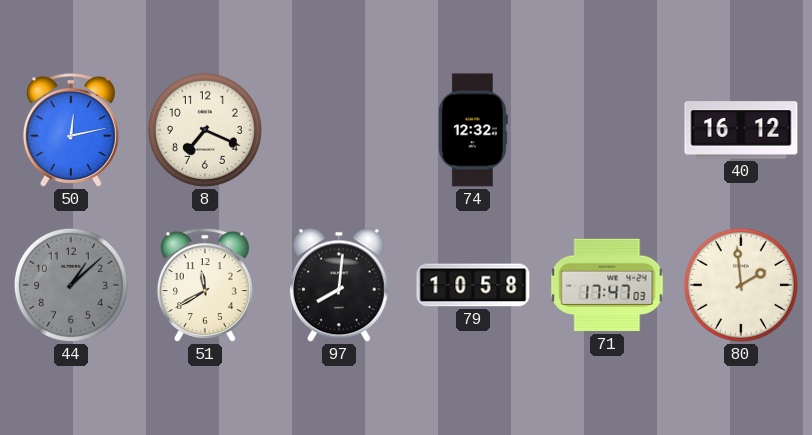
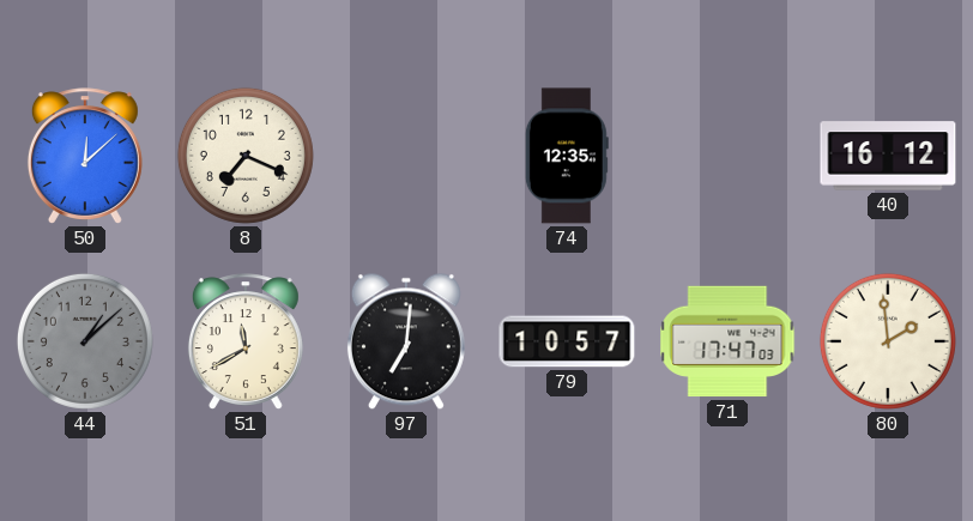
50: 12:13 -> 12:08
74: 12:32 -> 12:35
97: 8:01 -> 7:01
79: 10:58 -> 10:57
